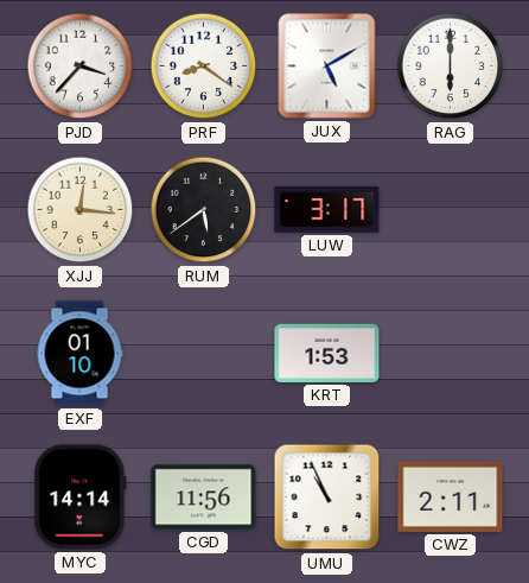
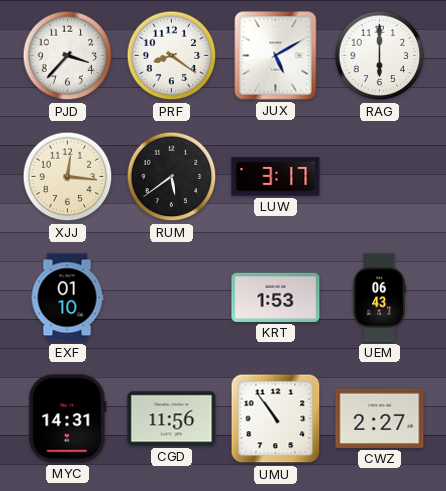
UEM: none -> 06:43
MYC: 14:14 -> 14:31
UMU: 10:56 -> 10:54
CWZ: 2:11 -> 2:27
